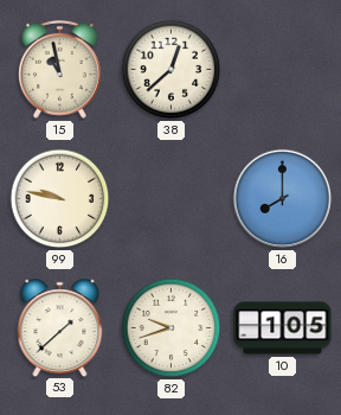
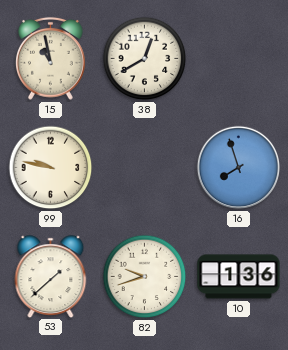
38: 12:38 -> 12:40
16: 8:00 -> 7:57
10: 1:05 -> 1:36
